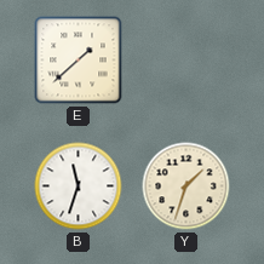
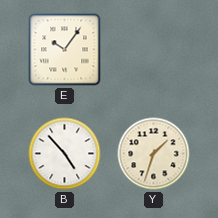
E: 1:38 -> 10:06
B: 11:33 -> 4:53
